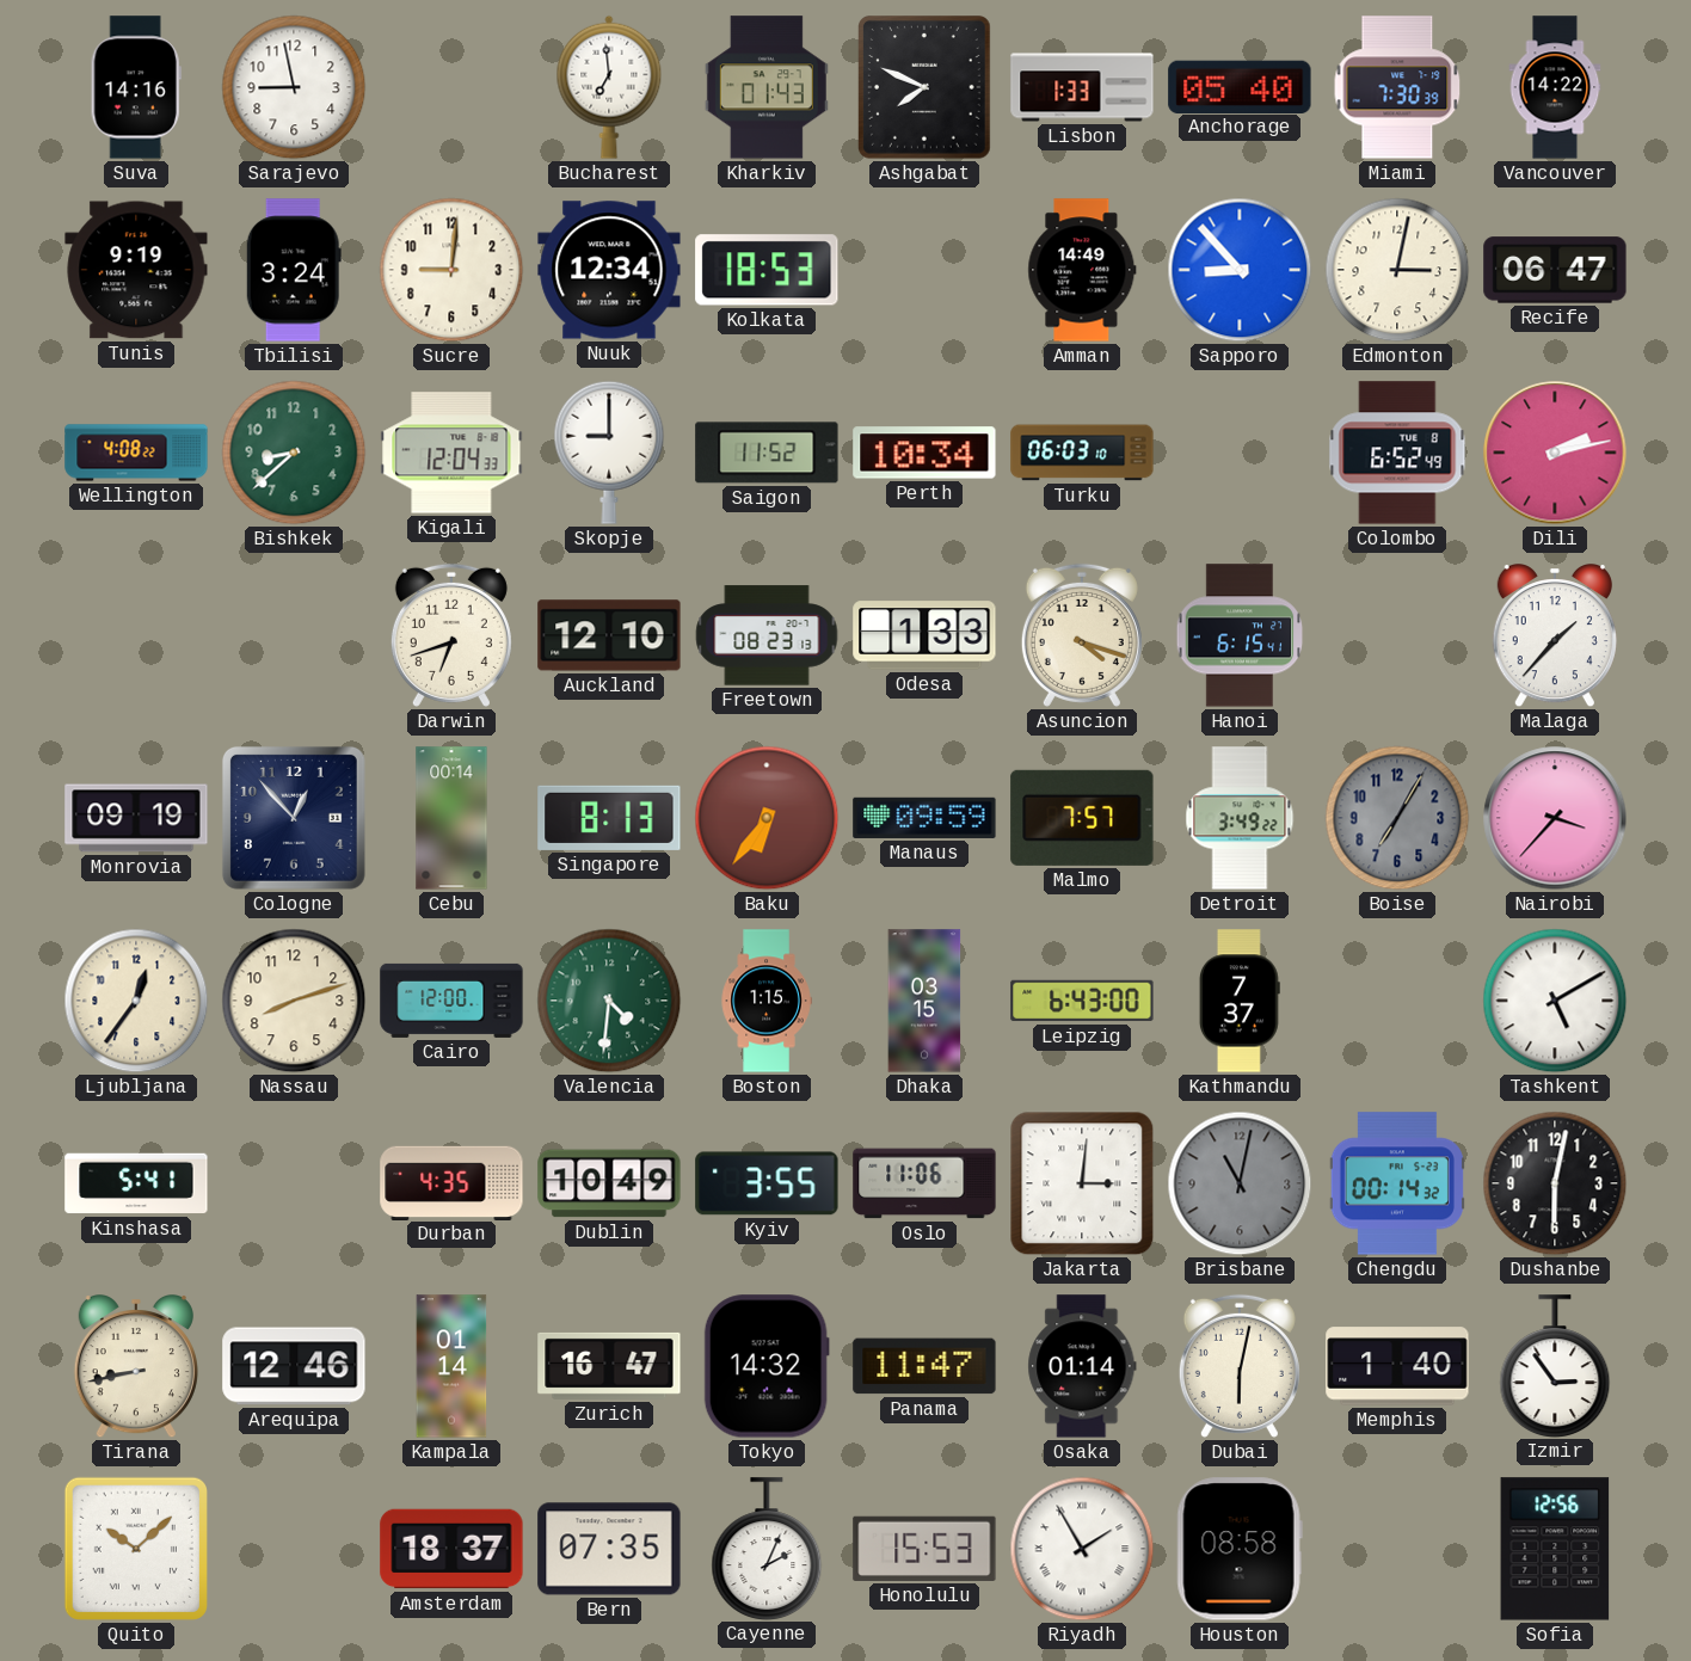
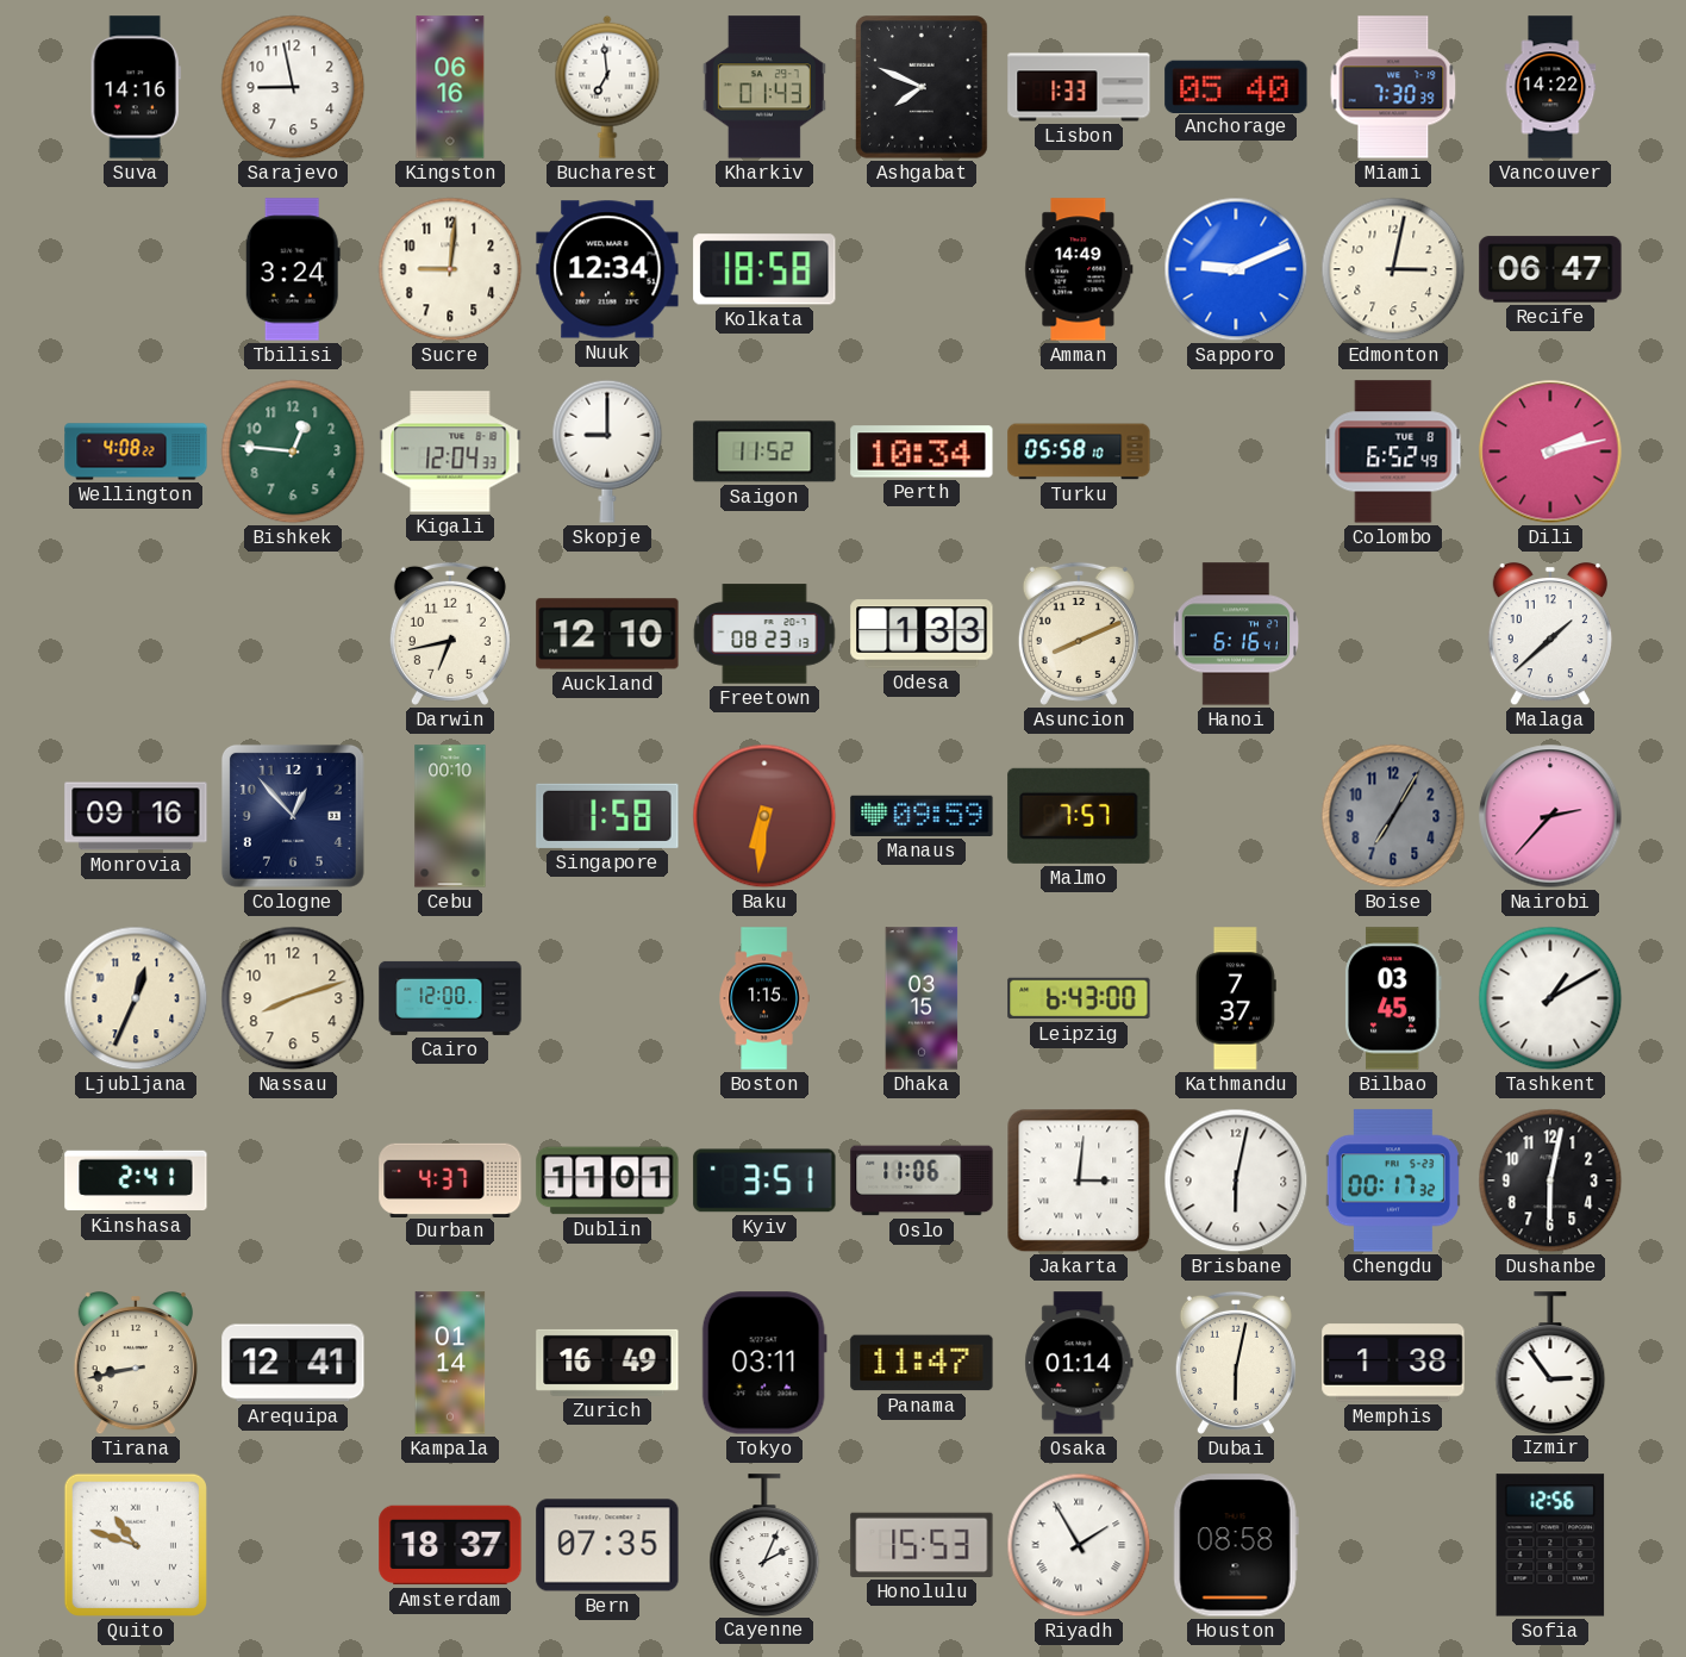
Kingston: none -> 06:16
Tunis: 9:19 -> none
Kolkata: 18:53 -> 18:58
Sapporo: 8:53 -> 9:11
Bishkek: 8:38 -> 12:46
Turku: 06:03 -> 05:58
Darwin: 6:42 -> 6:43
Asuncion: 4:18 -> 8:11
Hanoi: 6:15 -> 6:16
Malaga: 1:37 -> 1:38
Monrovia: 09:19 -> 09:16
Cebu: 00:14 -> 00:10
Singapore: 8:13 -> 1:58
Baku: 6:36 -> 6:31
Detroit: 3:49 -> none
Nairobi: 3:37 -> 2:37
Ljubljana: 12:36 -> 12:34
Valencia: 4:31 -> none
Bilbao: none -> 03:45
Tashkent: 5:10 -> 1:10
Kinshasa: 5:41 -> 2:41
Durban: 4:35 -> 4:37
Dublin: 10:49 -> 11:01
Kyiv: 3:55 -> 3:51
Brisbane: 11:02 -> 6:02
Brisbane dial: grey -> white
Chengdu: 00:14 -> 00:17
Arequipa: 12:46 -> 12:41
Zurich: 16:47 -> 16:49
Tokyo: 14:32 -> 03:11
Memphis: 1:40 -> 1:38
Quito: 10:08 -> 10:48
